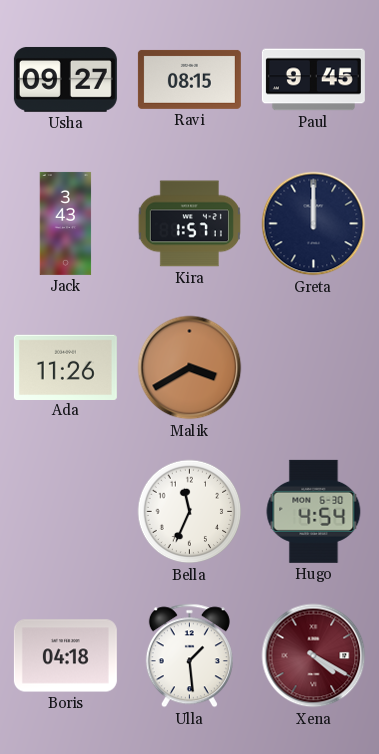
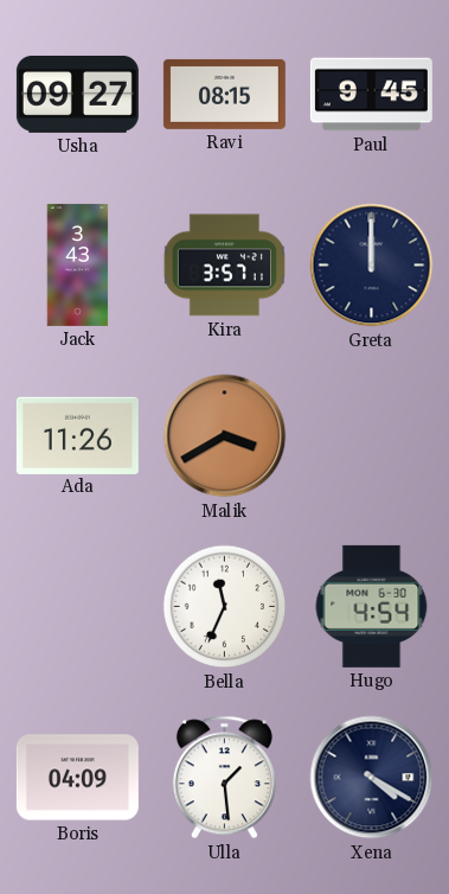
Kira: 1:57 -> 3:57
Boris: 04:18 -> 04:09
Xena dial: burgundy -> navy
